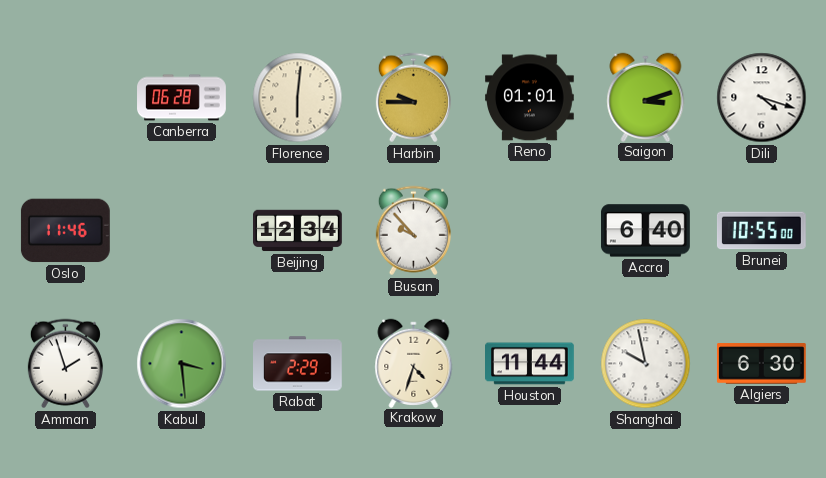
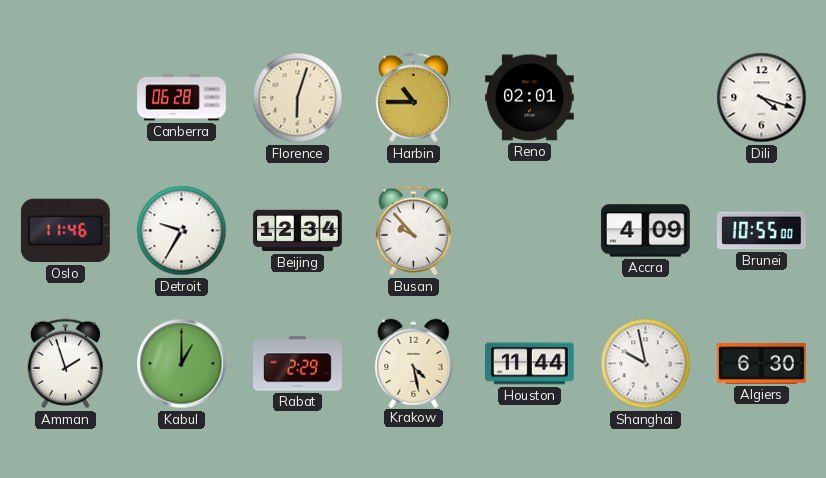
Florence: 6:01 -> 6:03
Harbin: 9:45 -> 10:45
Reno: 01:01 -> 02:01
Saigon: 3:12 -> none
Detroit: none -> 9:35
Accra: 6:40 -> 4:09
Kabul: 3:29 -> 1:00
Krakow: 4:33 -> 4:28
